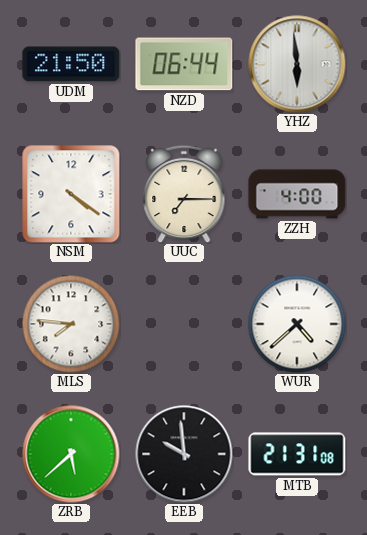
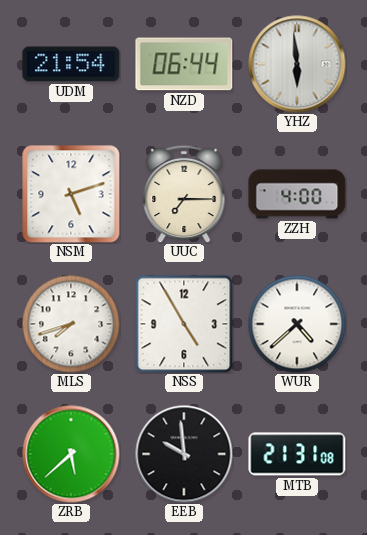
UDM: 21:50 -> 21:54
NSM: 4:21 -> 5:12
MLS: 7:46 -> 7:42
NSS: none -> 4:55
